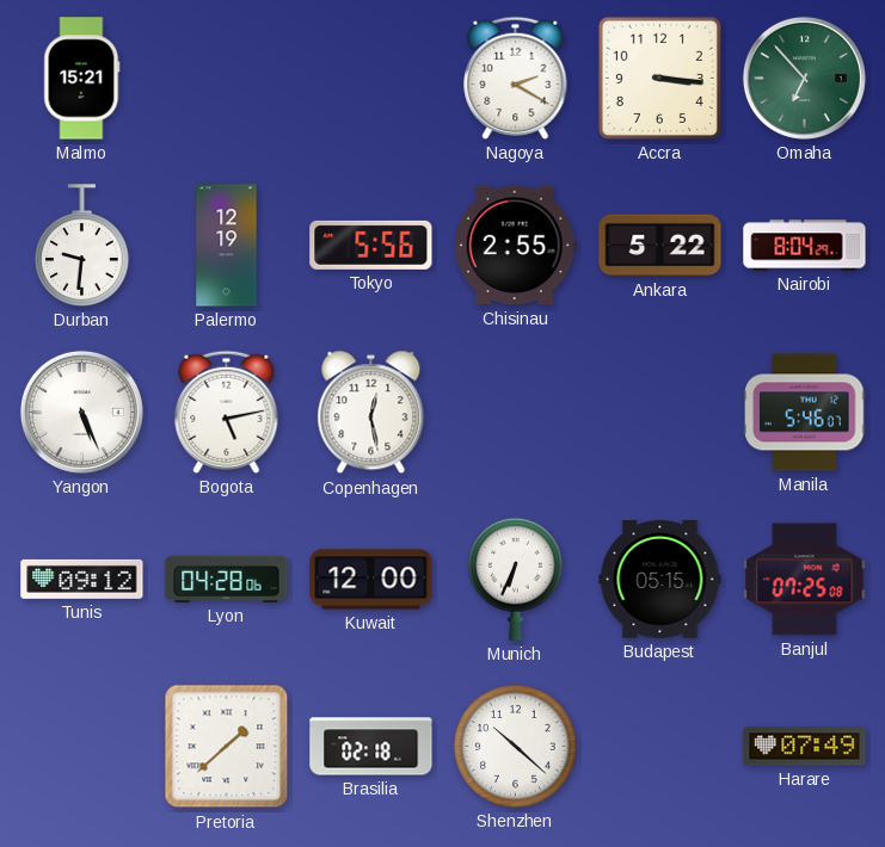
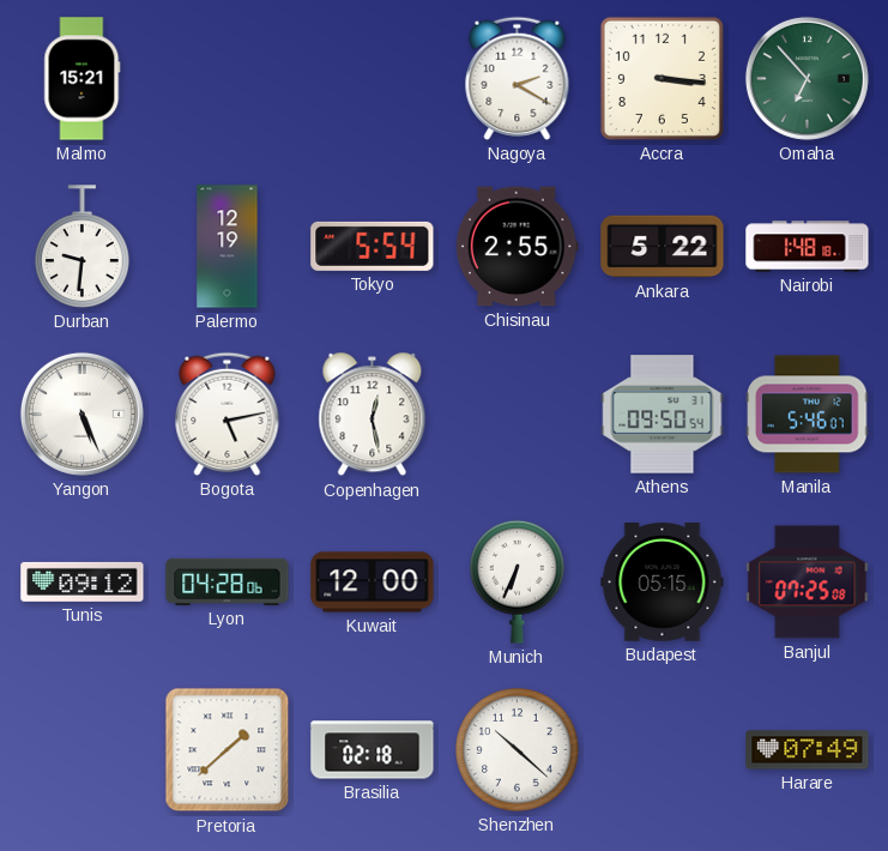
Tokyo: 5:56 -> 5:54
Nairobi: 8:04 -> 1:48
Athens: none -> 09:50
